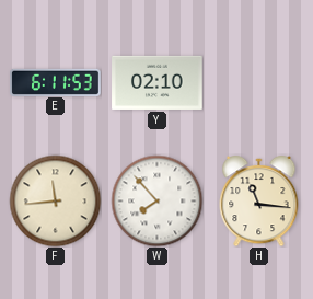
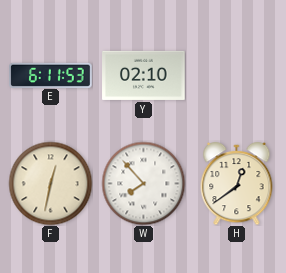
F: 11:44 -> 12:32
H: 11:16 -> 12:39
